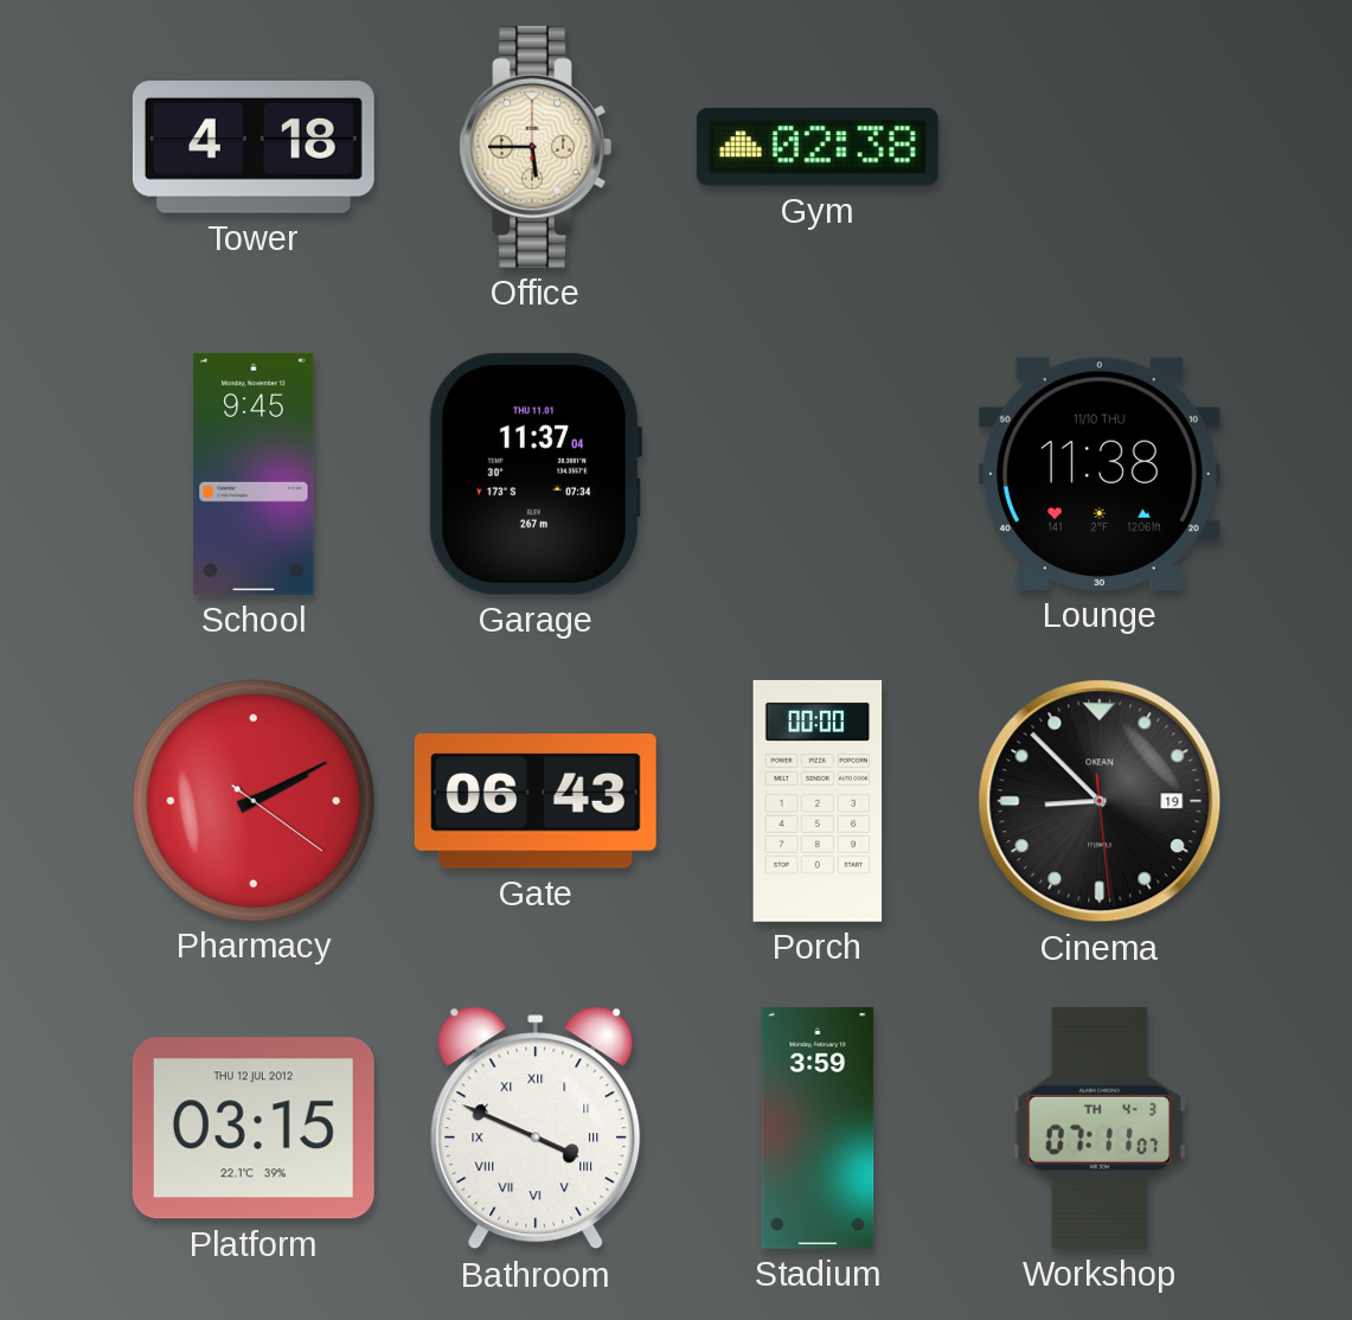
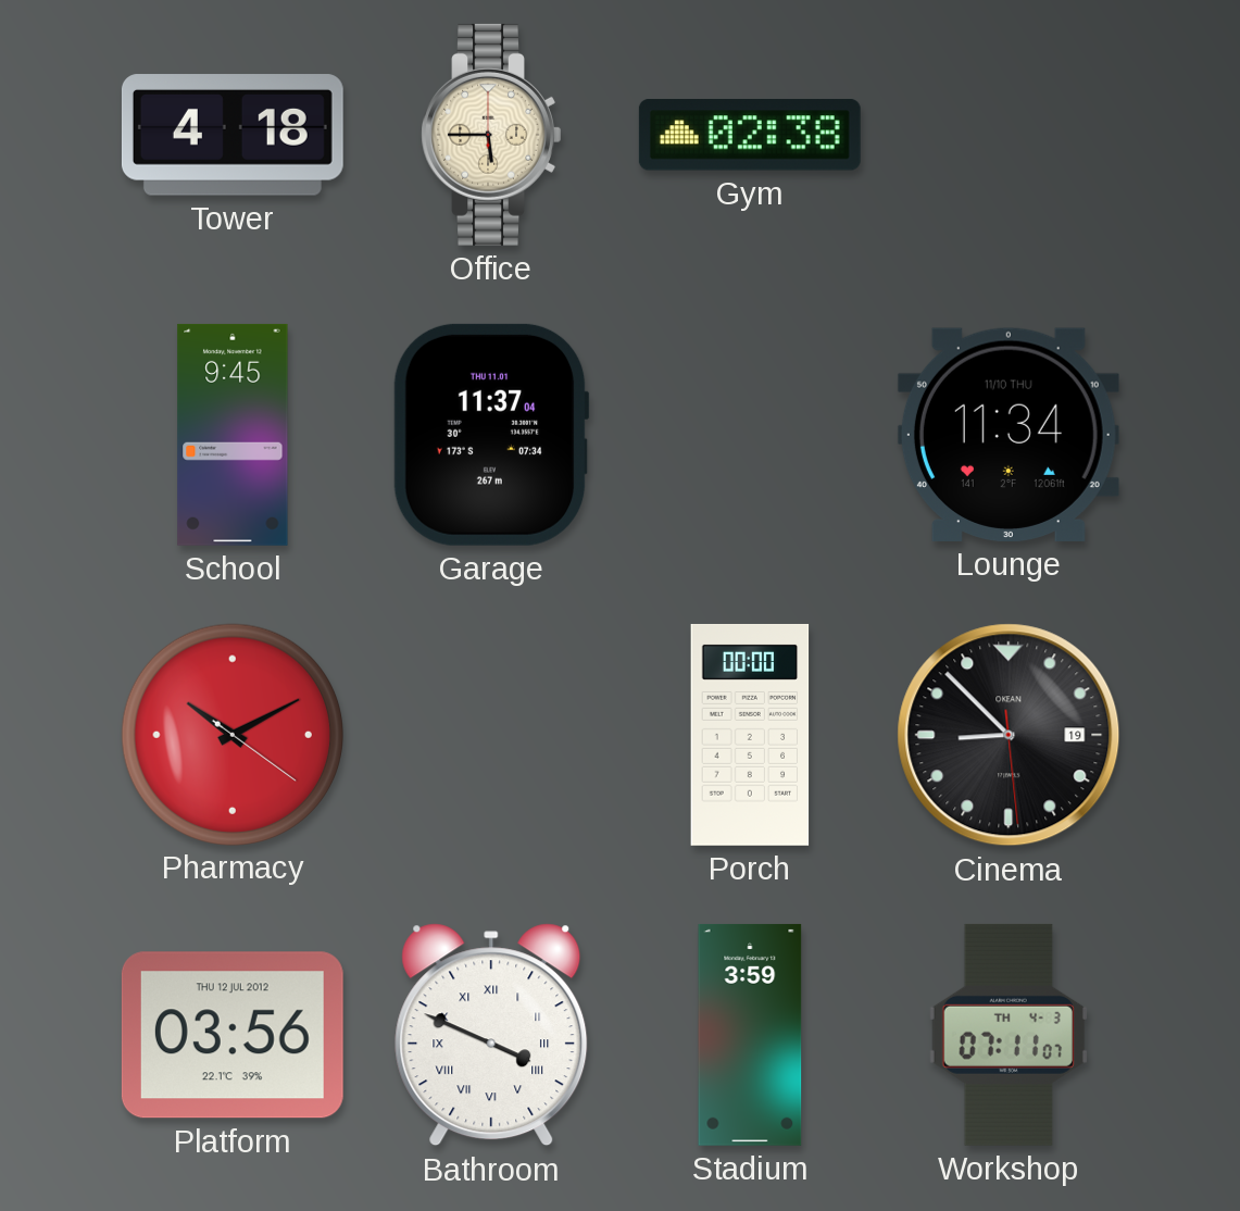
Lounge: 11:38 -> 11:34
Pharmacy: 2:10 -> 10:10
Gate: 06:43 -> none
Platform: 03:15 -> 03:56
